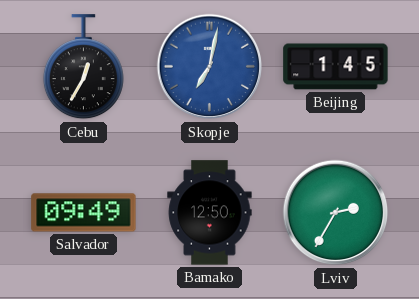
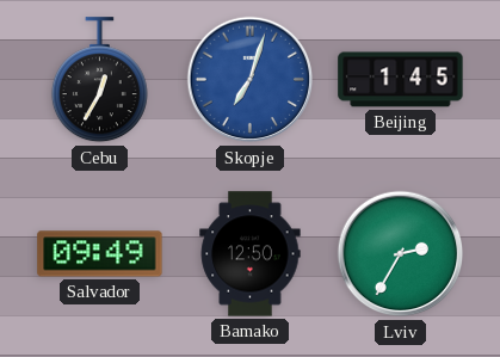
Skopje: 7:02 -> 7:03
